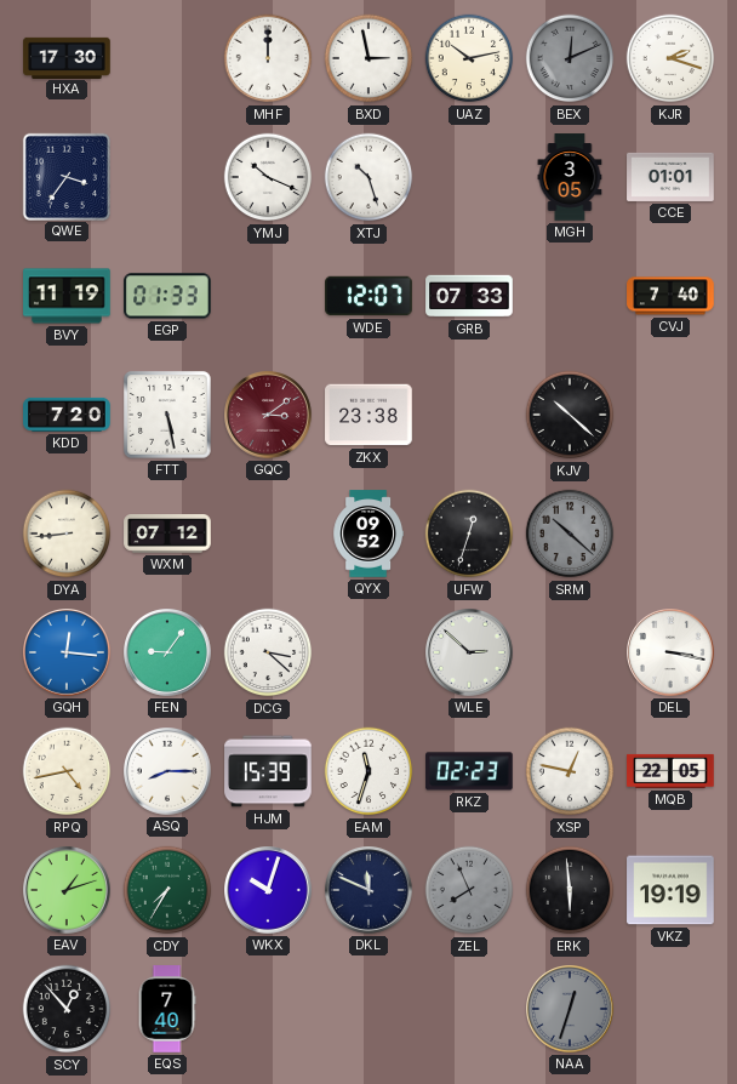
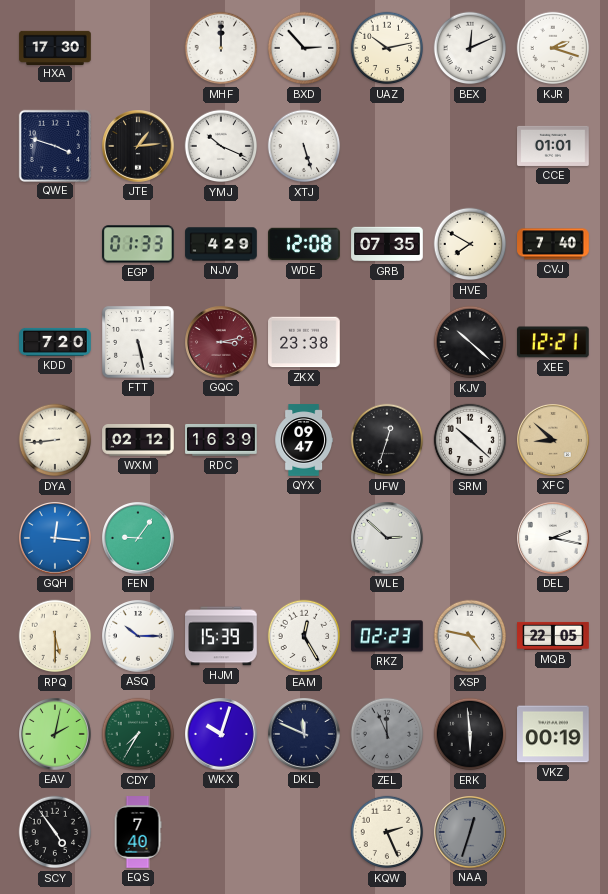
BXD: 2:58 -> 2:53
BEX dial: grey -> white
QWE: 3:36 -> 3:48
JTE: none -> 1:14
XTJ: 10:27 -> 5:27
MGH: 3:05 -> none
BVY: 11:19 -> none
NJV: none -> 4:29
WDE: 12:07 -> 12:08
GRB: 07:33 -> 07:35
HVE: none -> 7:50
GQC: 3:09 -> 3:13
XEE: none -> 12:21
WXM: 07:12 -> 02:12
RDC: none -> 16:39
QYX: 09:52 -> 09:47
SRM dial: grey -> white
XFC: none -> 8:52
DCG: 3:22 -> none
DEL: 3:17 -> 2:17
RPQ: 4:43 -> 5:30
ASQ: 8:15 -> 10:15
EAM: 11:33 -> 12:25
XSP: 12:47 -> 4:47
EAV: 1:12 -> 2:02
ZEL: 7:56 -> 11:56
VKZ: 19:19 -> 00:19
SCY: 12:53 -> 4:54
KQW: none -> 2:26
